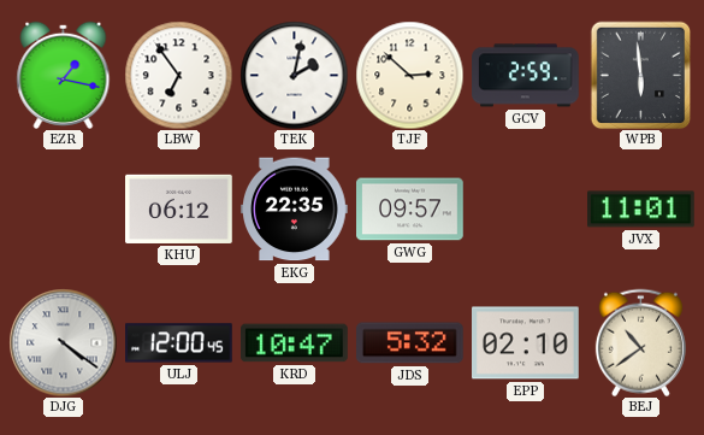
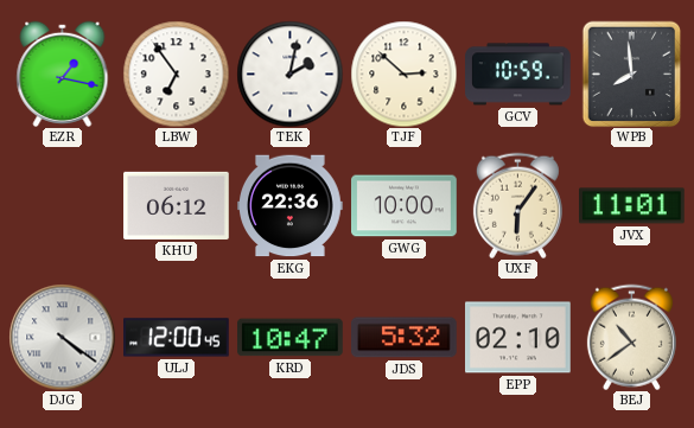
GCV: 2:59 -> 10:59
WPB: 5:59 -> 7:59
EKG: 22:35 -> 22:36
GWG: 09:57 -> 10:00
UXF: none -> 6:06
